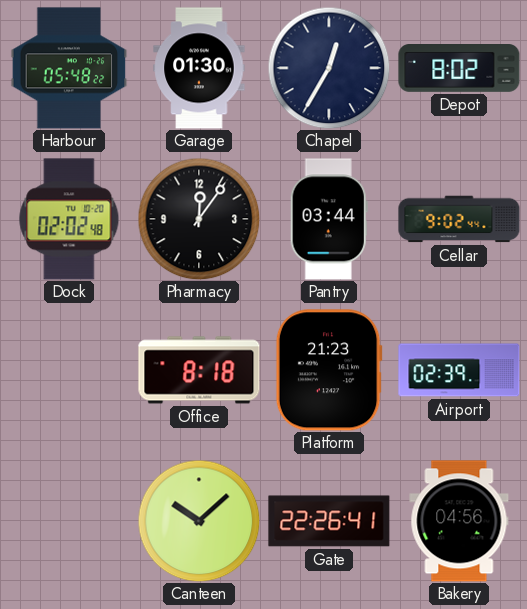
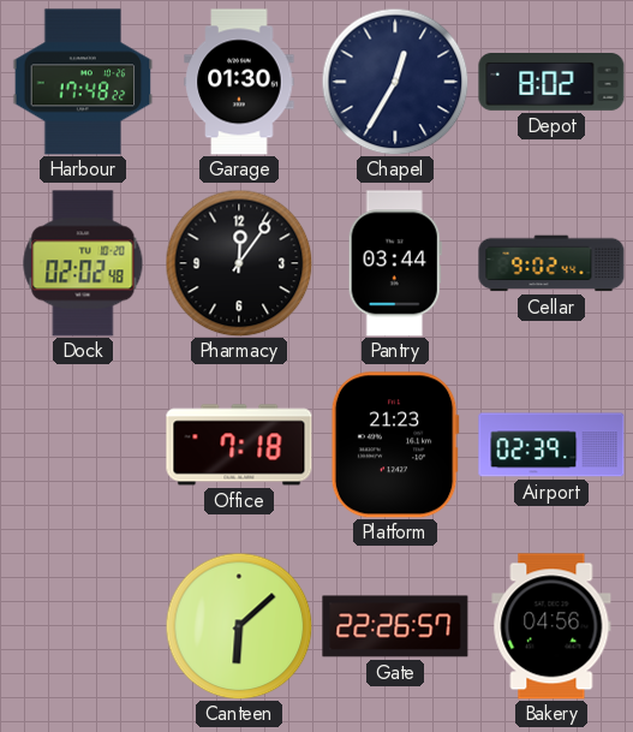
Harbour: 05:48 -> 17:48
Office: 8:18 -> 7:18
Canteen: 10:08 -> 6:08
Gate: 22:26:41 -> 22:26:57
